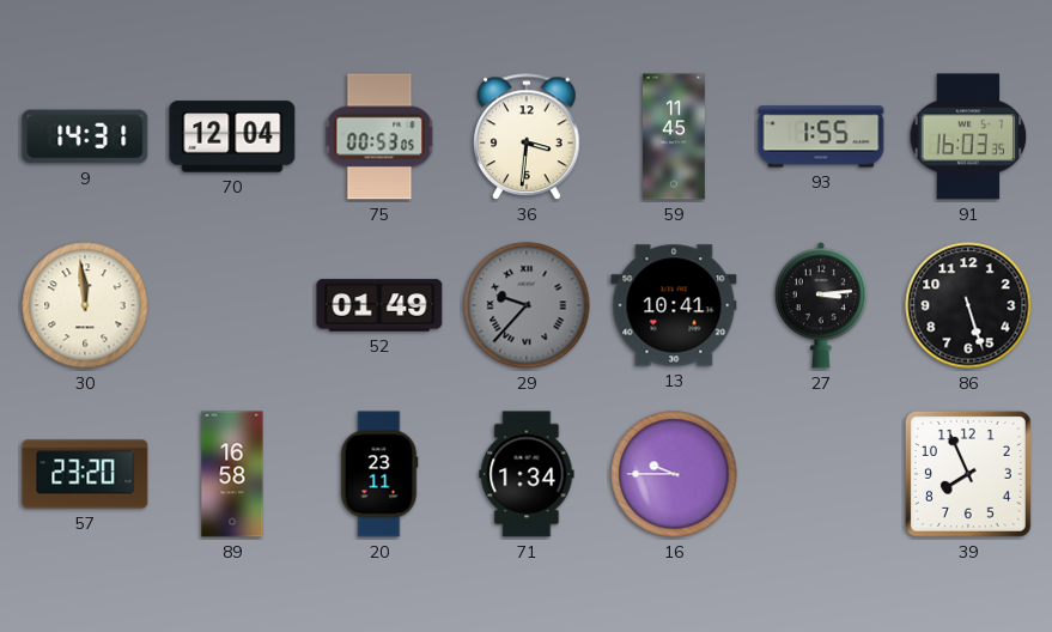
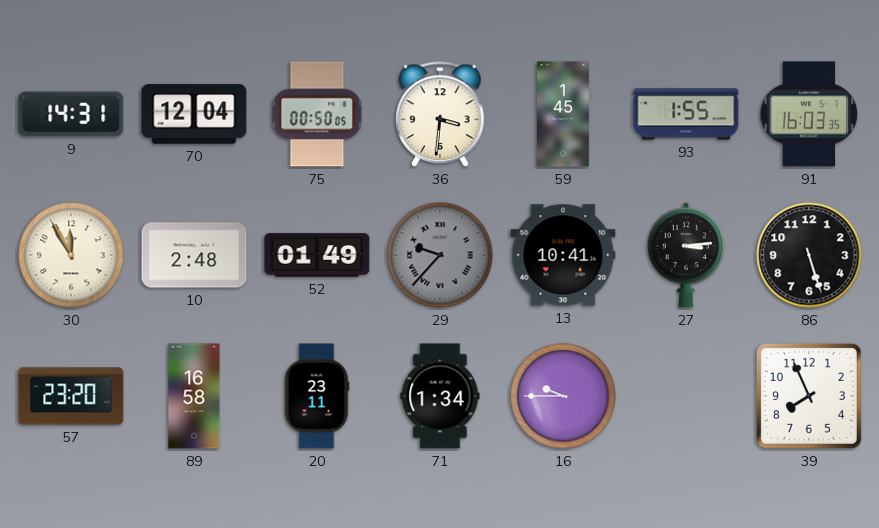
75: 00:53 -> 00:50
59: 11:45 -> 1:45
30: 11:59 -> 11:55
10: none -> 2:48
